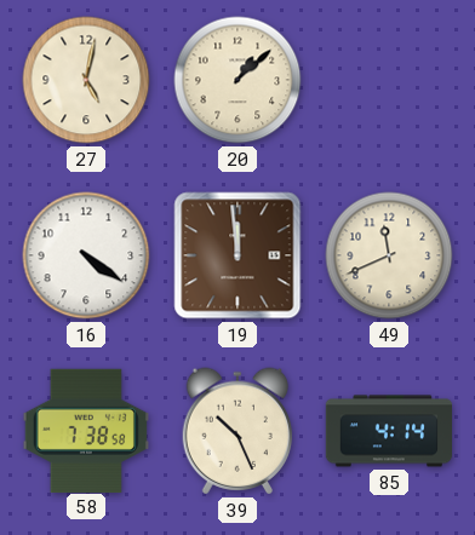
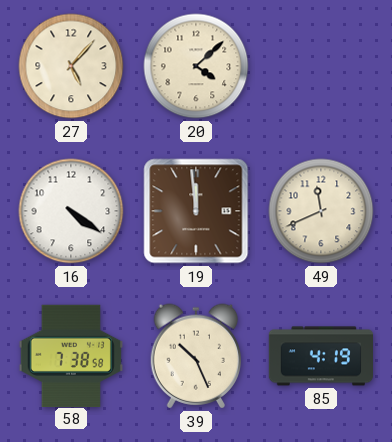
27: 5:02 -> 5:07
20: 1:08 -> 4:08
85: 4:14 -> 4:19
